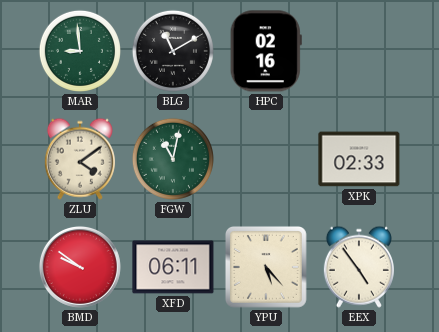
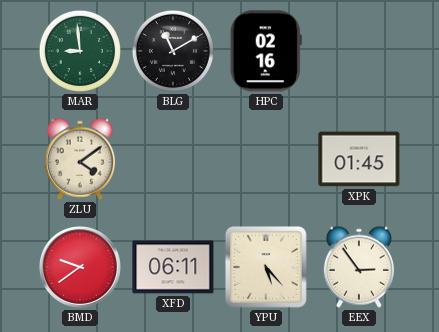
FGW: 11:02 -> none
XPK: 02:33 -> 01:45
BMD: 9:51 -> 9:39
EEX: 4:54 -> 2:54
